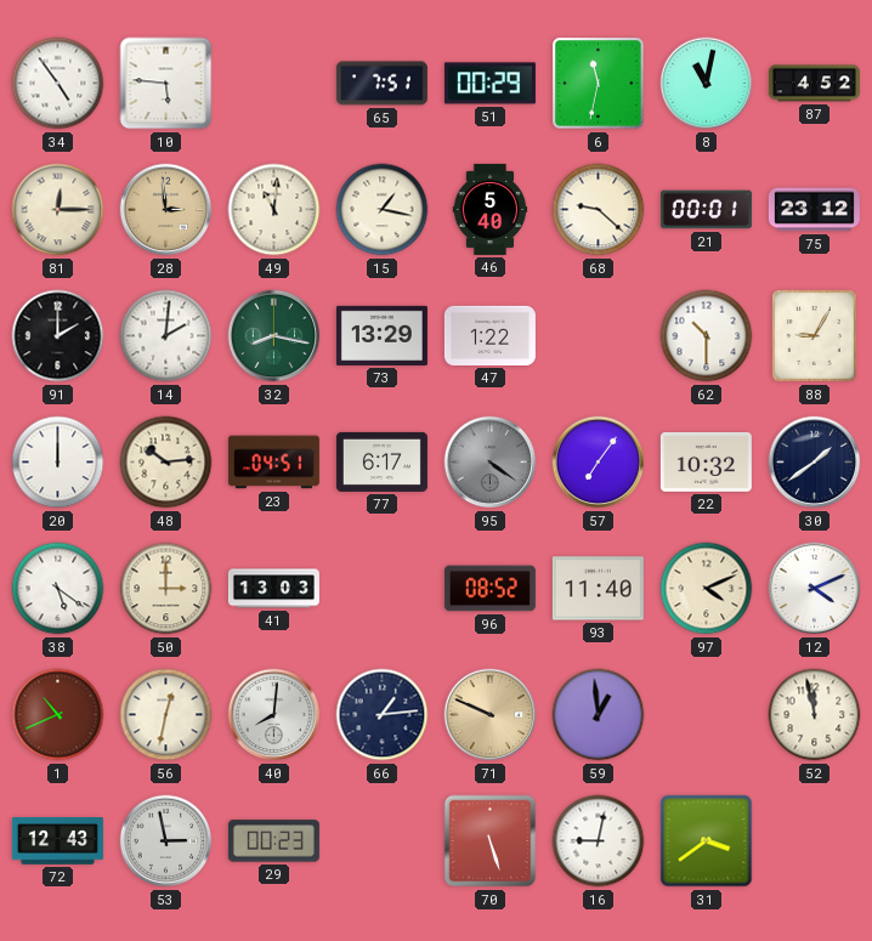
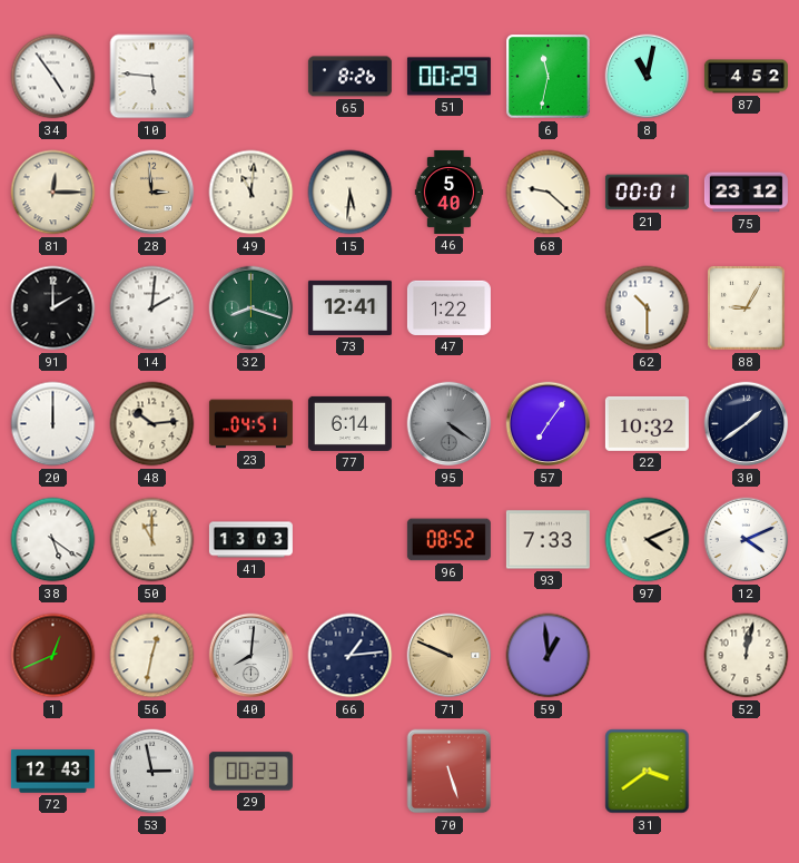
65: 7:51 -> 8:26
15: 1:17 -> 5:31
32: 8:17 -> 8:18
73: 13:29 -> 12:41
77: 6:17 -> 6:14
50: 3:00 -> 11:00
93: 11:40 -> 7:33
1: 10:41 -> 12:41
52: 11:58 -> 12:02
16: 9:02 -> none
